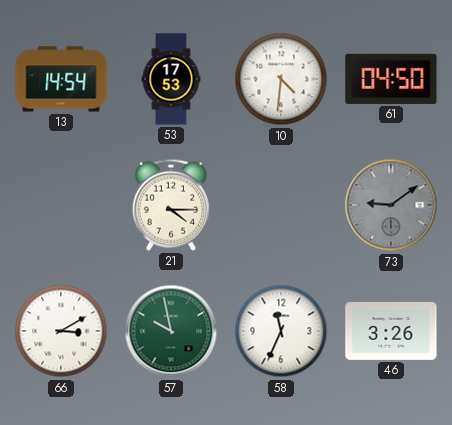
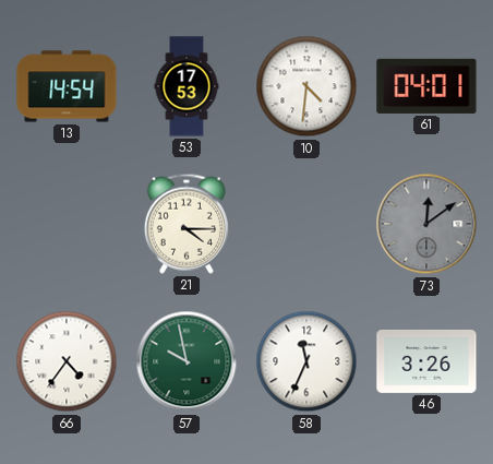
61: 04:50 -> 04:01
73: 9:09 -> 12:09
66: 3:10 -> 4:36
